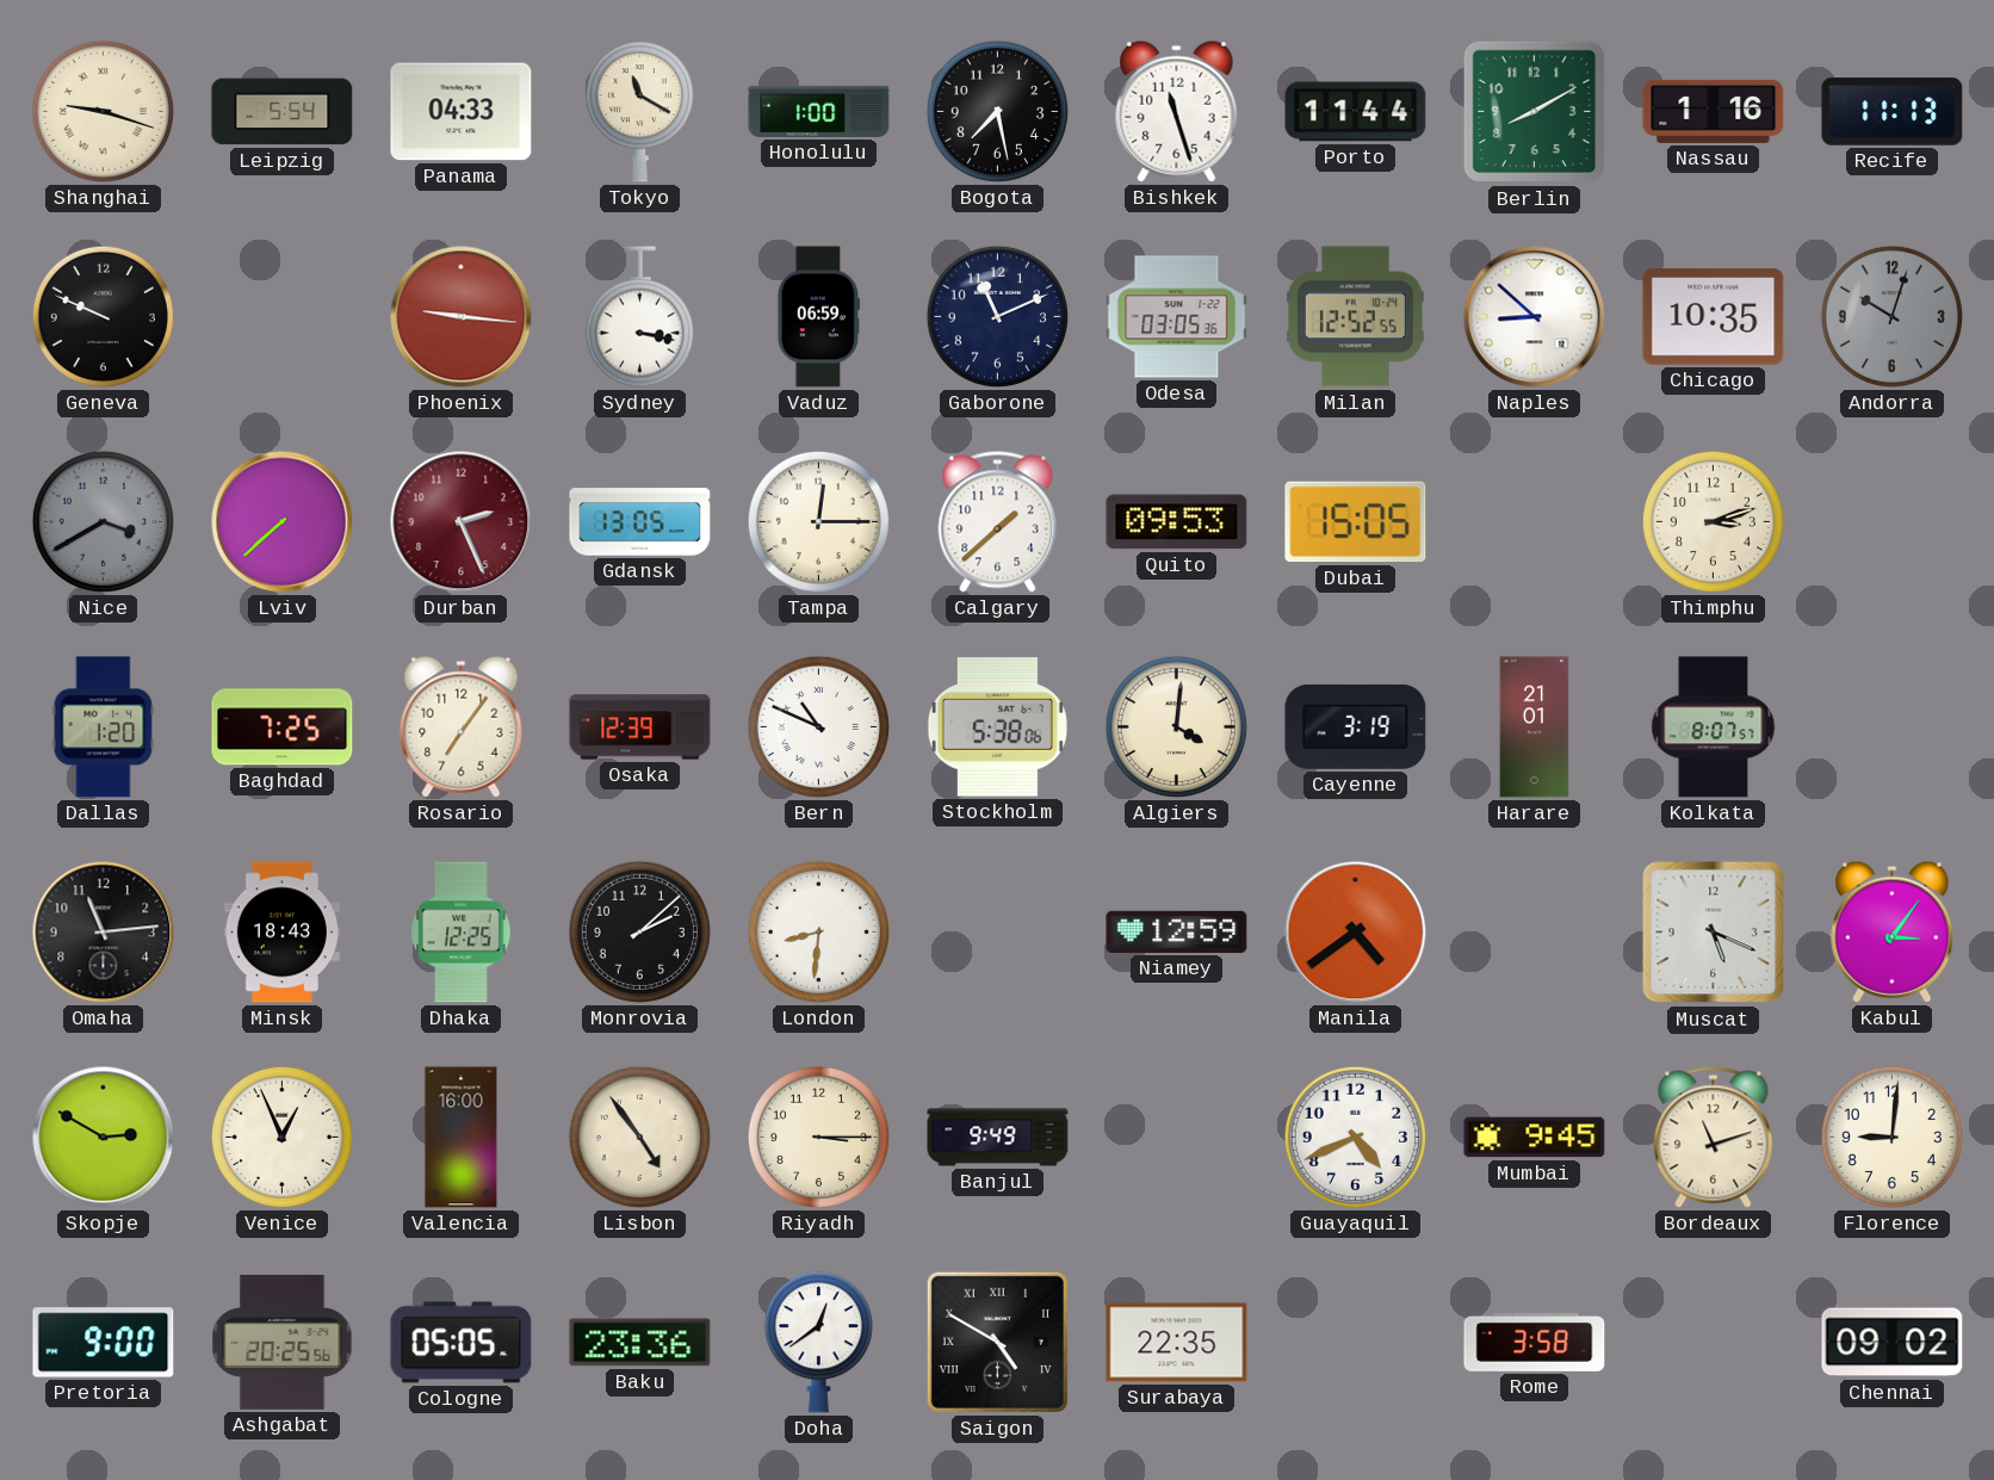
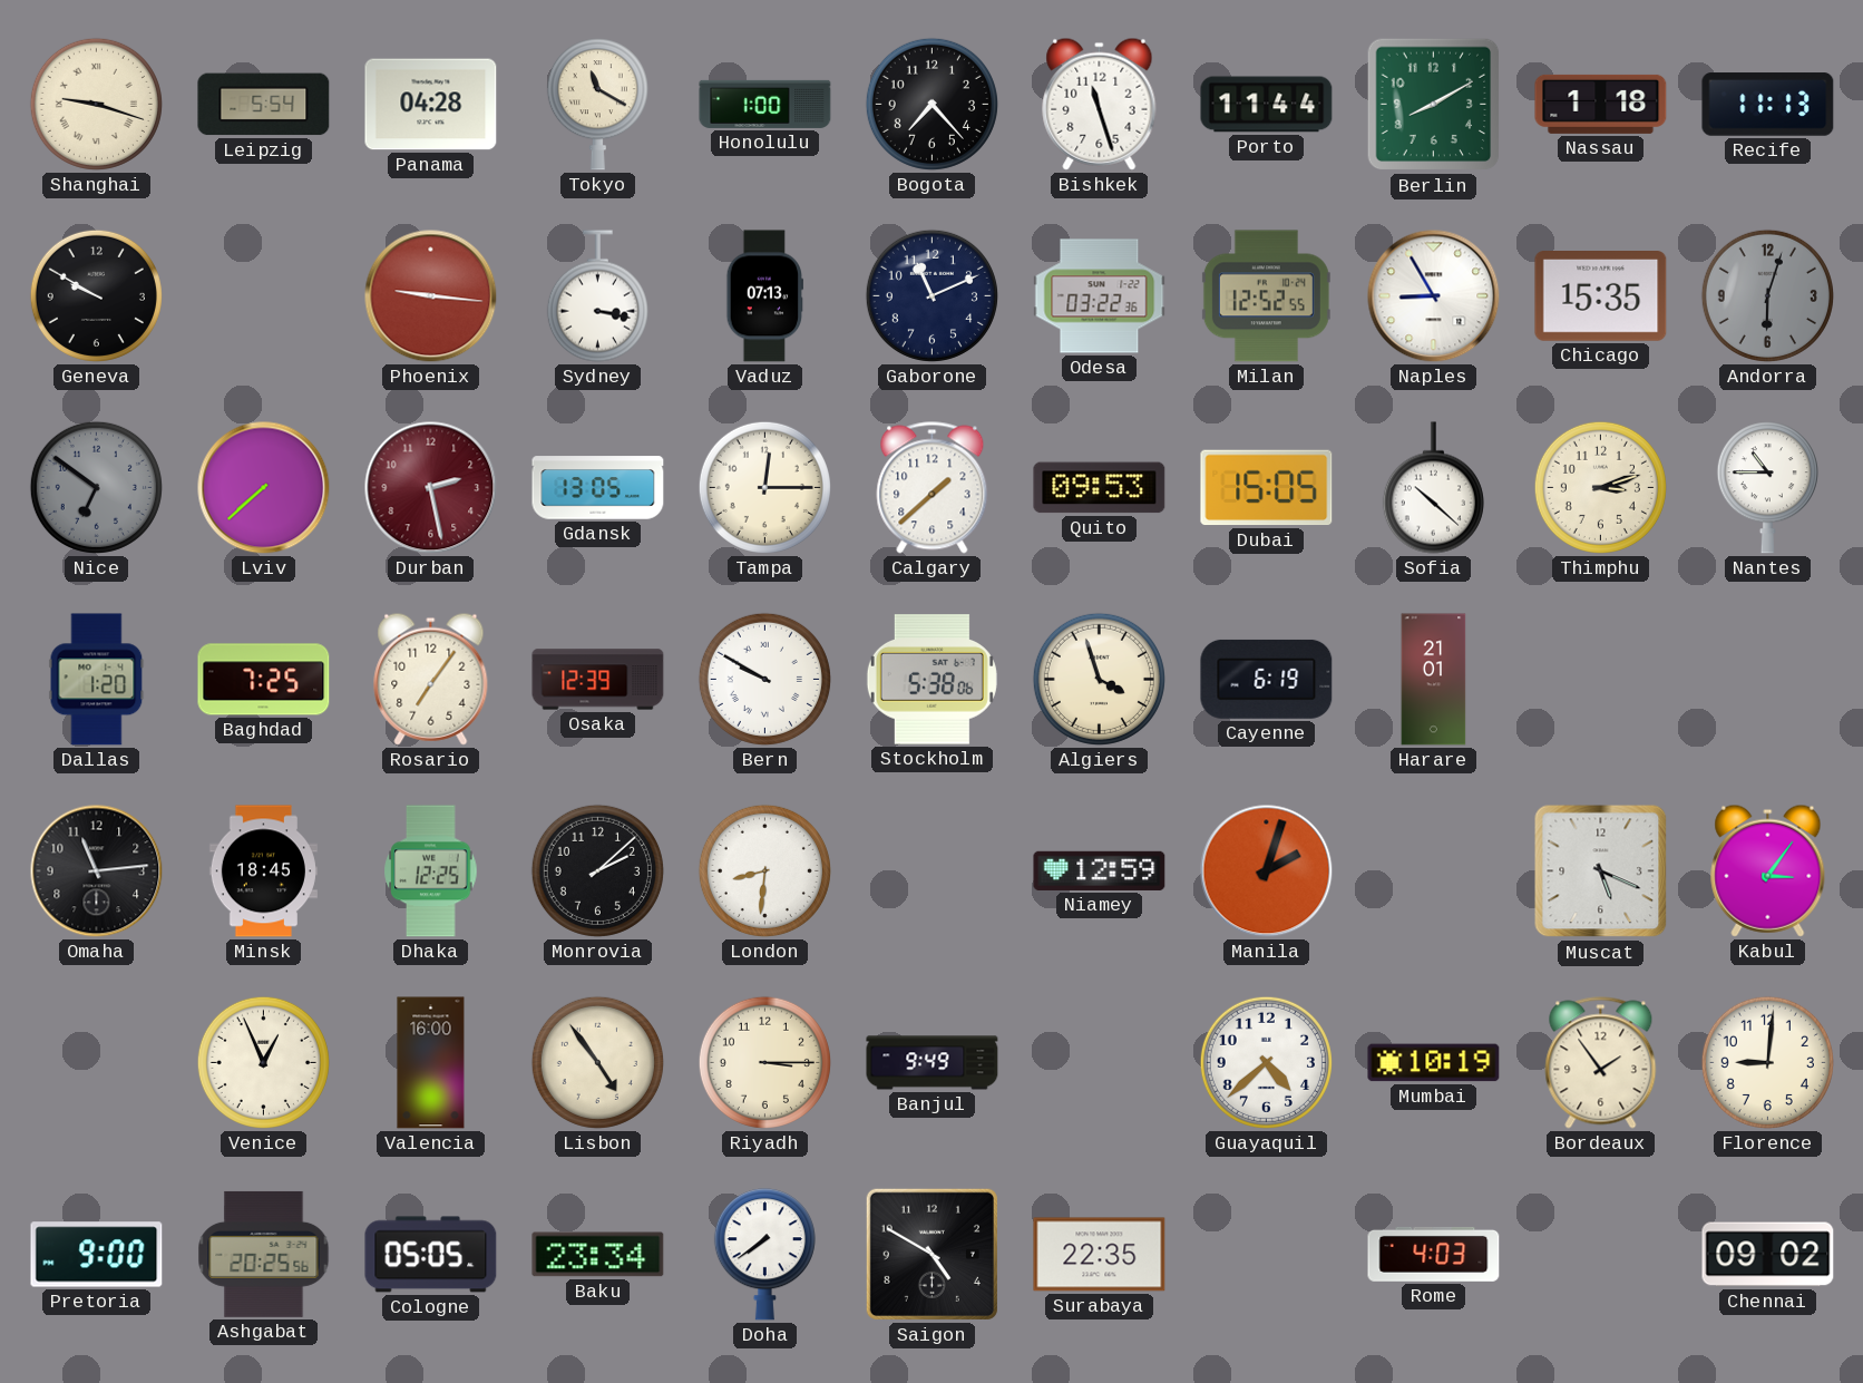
Panama: 04:33 -> 04:28
Bogota: 7:28 -> 7:23
Nassau: 1:16 -> 1:18
Geneva: 9:49 -> 9:50
Vaduz: 06:59 -> 07:13
Odesa: 03:05 -> 03:22
Naples: 8:52 -> 8:55
Chicago: 10:35 -> 15:35
Andorra: 10:03 -> 6:03
Nice: 3:40 -> 6:51
Durban: 2:26 -> 2:28
Sofia: none -> 10:22
Nantes: none -> 10:45
Bern: 10:49 -> 9:50
Algiers: 4:01 -> 3:57
Cayenne: 3:19 -> 6:19
Kolkata: 8:07 -> none
Minsk: 18:43 -> 18:45
Manila: 4:39 -> 2:03
Skopje: 2:50 -> none
Guayaquil: 4:41 -> 4:38
Mumbai: 9:45 -> 10:19
Bordeaux: 11:12 -> 1:54
Baku: 23:36 -> 23:34
Doha: 12:39 -> 7:39
Saigon numerals: Roman -> Arabic
Rome: 3:58 -> 4:03
